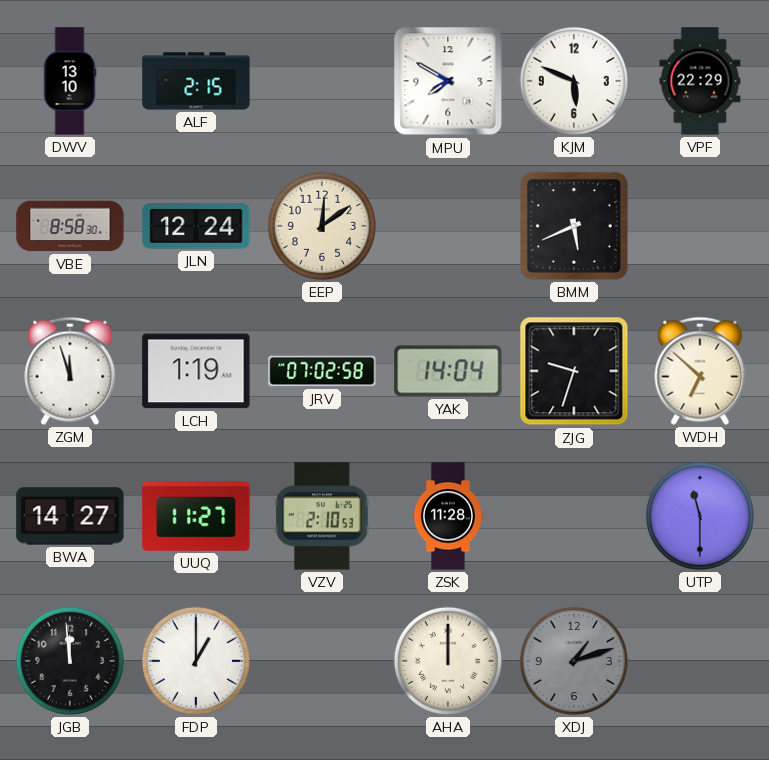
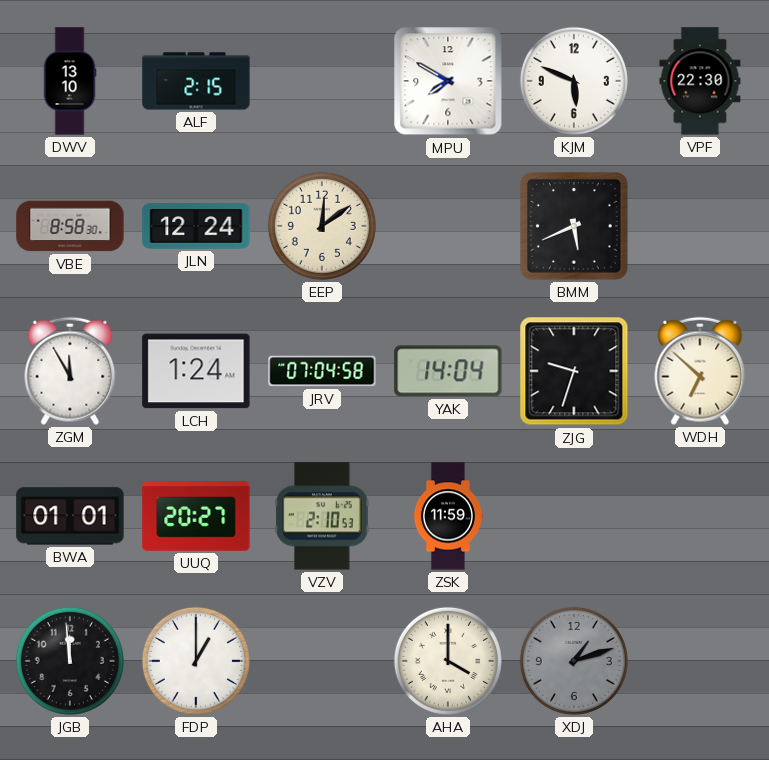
VPF: 22:29 -> 22:30
ZGM: 11:57 -> 11:55
LCH: 1:19 -> 1:24
JRV: 07:02 -> 07:04
BWA: 14:27 -> 01:01
UUQ: 11:27 -> 20:27
ZSK: 11:28 -> 11:59
UTP: 11:30 -> none
AHA: 12:00 -> 4:00
